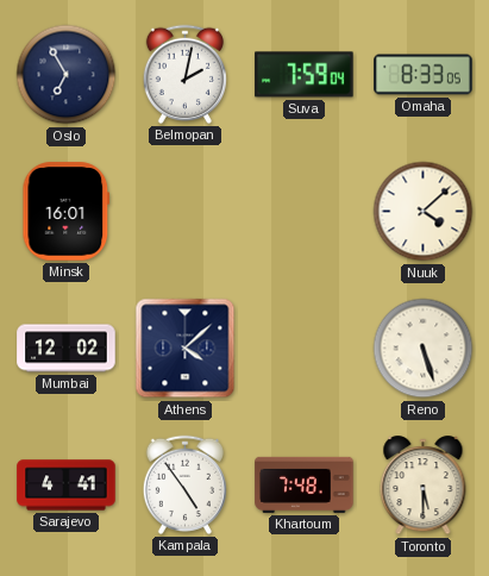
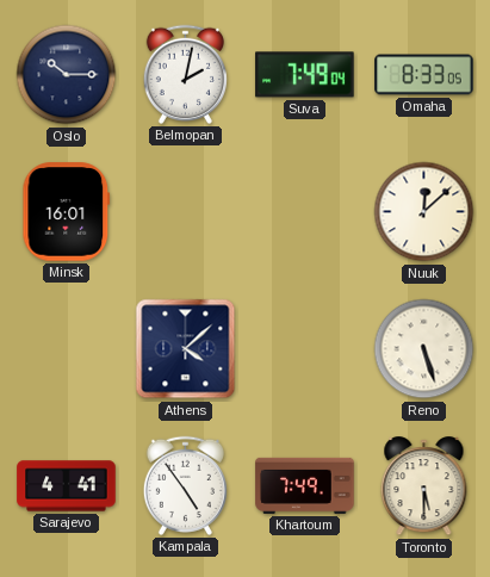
Oslo: 6:55 -> 10:15
Suva: 7:59 -> 7:49
Nuuk: 4:08 -> 12:08
Mumbai: 12:02 -> none
Khartoum: 7:48 -> 7:49
